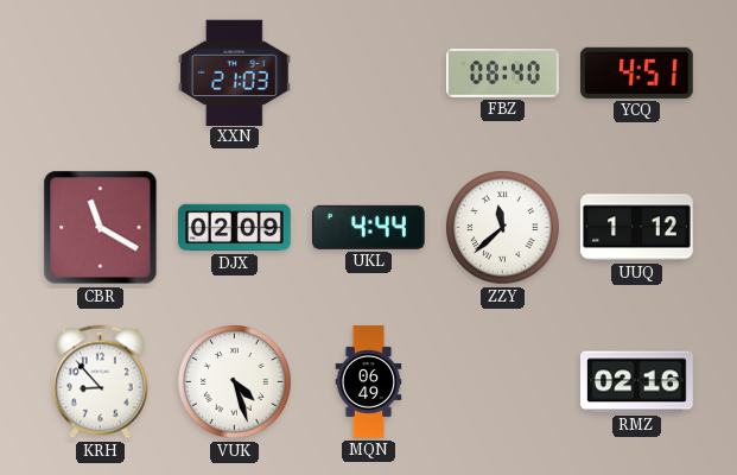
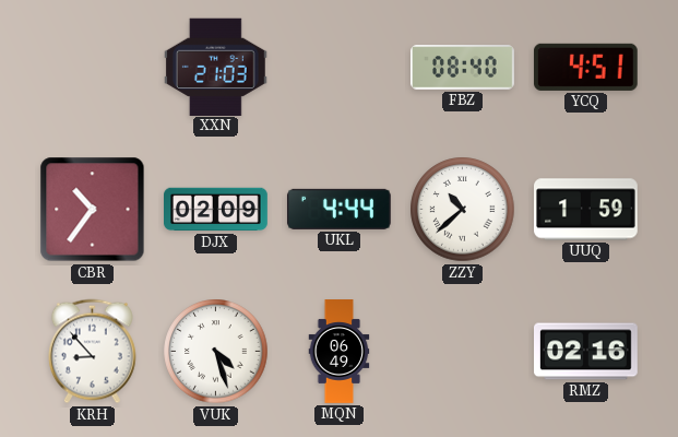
CBR: 11:20 -> 10:36
ZZY: 11:38 -> 10:38
UUQ: 1:12 -> 1:59
